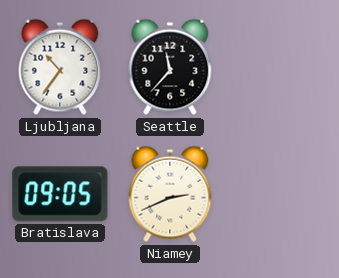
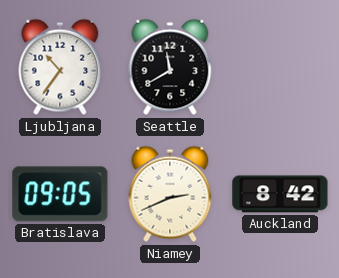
Seattle: 11:37 -> 11:40
Auckland: none -> 8:42
